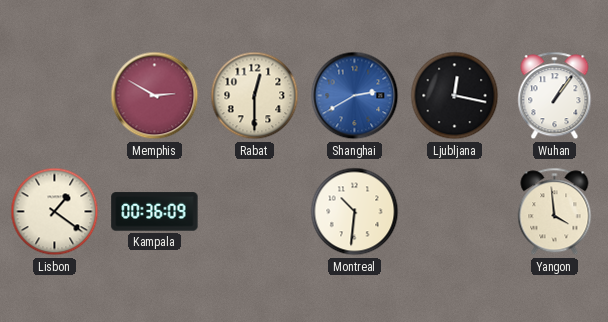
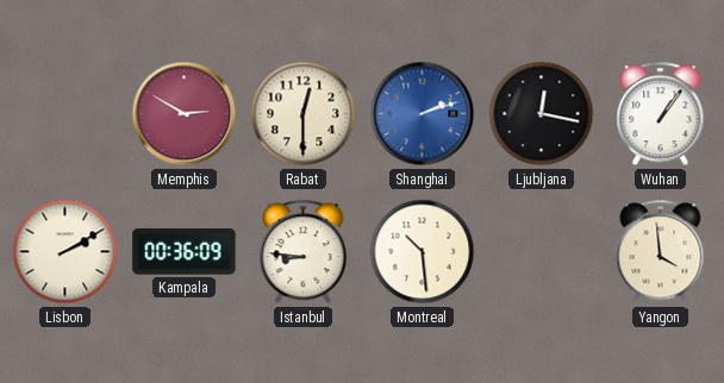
Shanghai: 2:40 -> 2:12
Lisbon: 1:21 -> 2:10
Istanbul: none -> 8:46
Montreal: 10:31 -> 10:29
